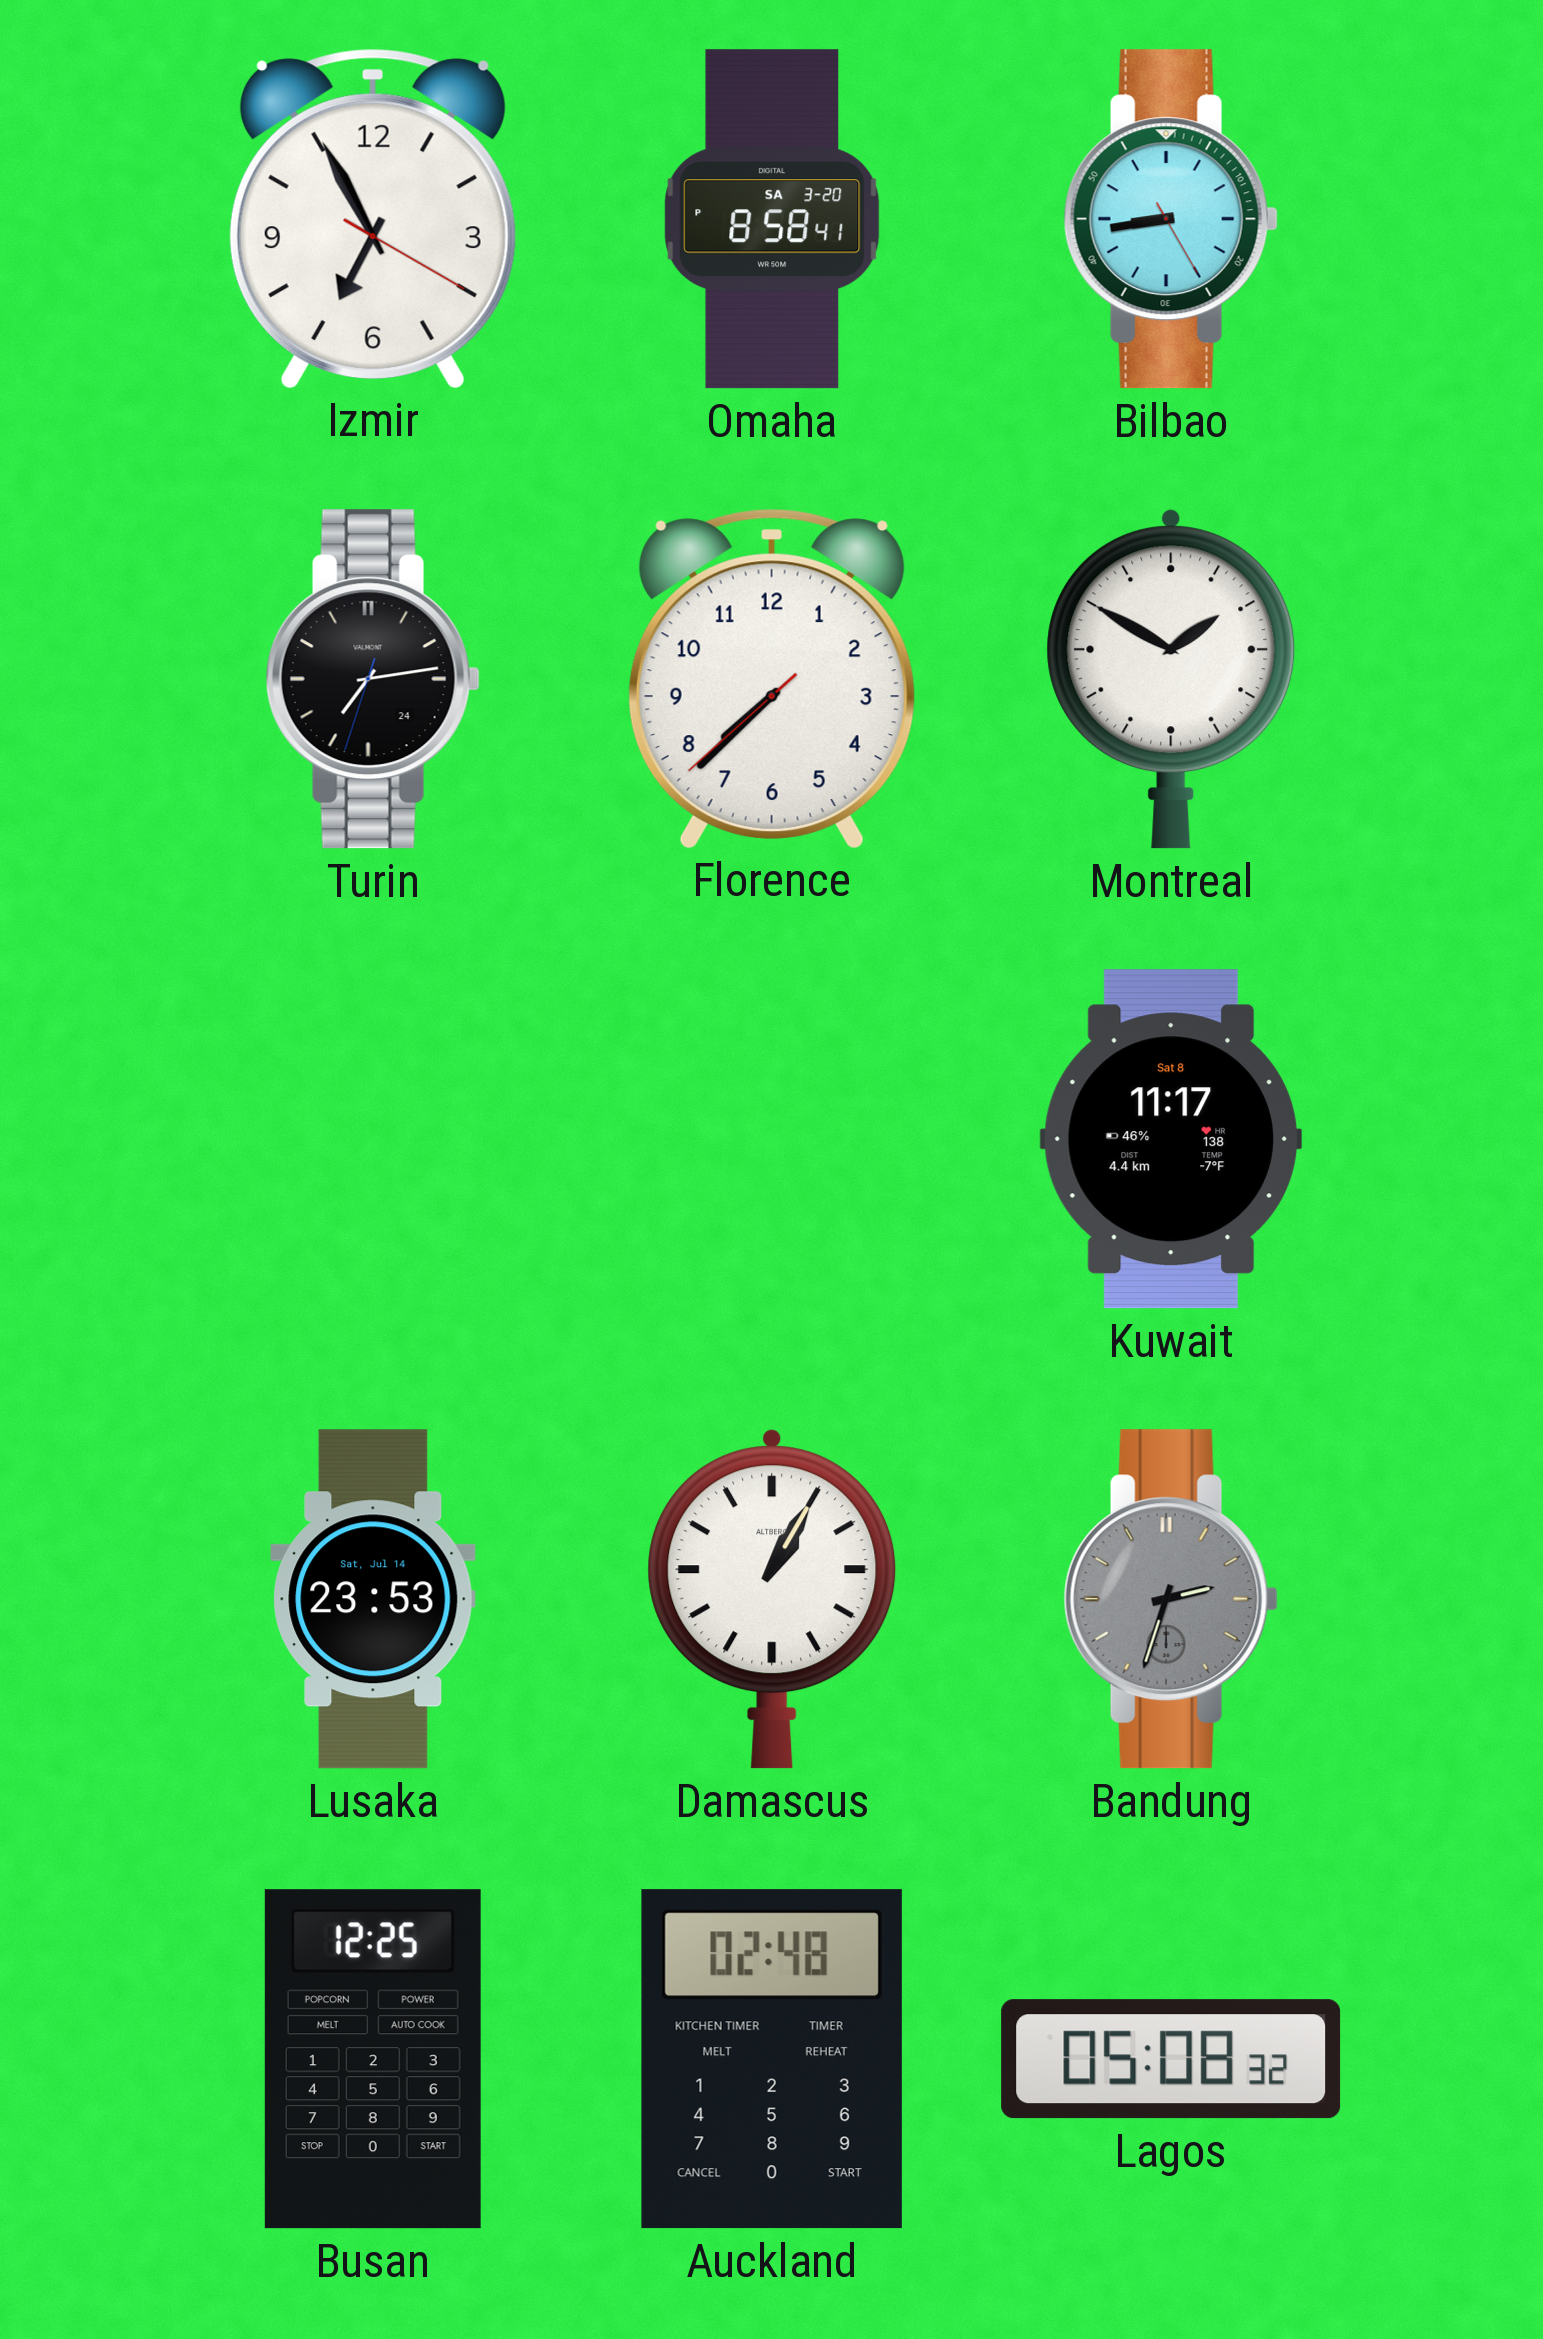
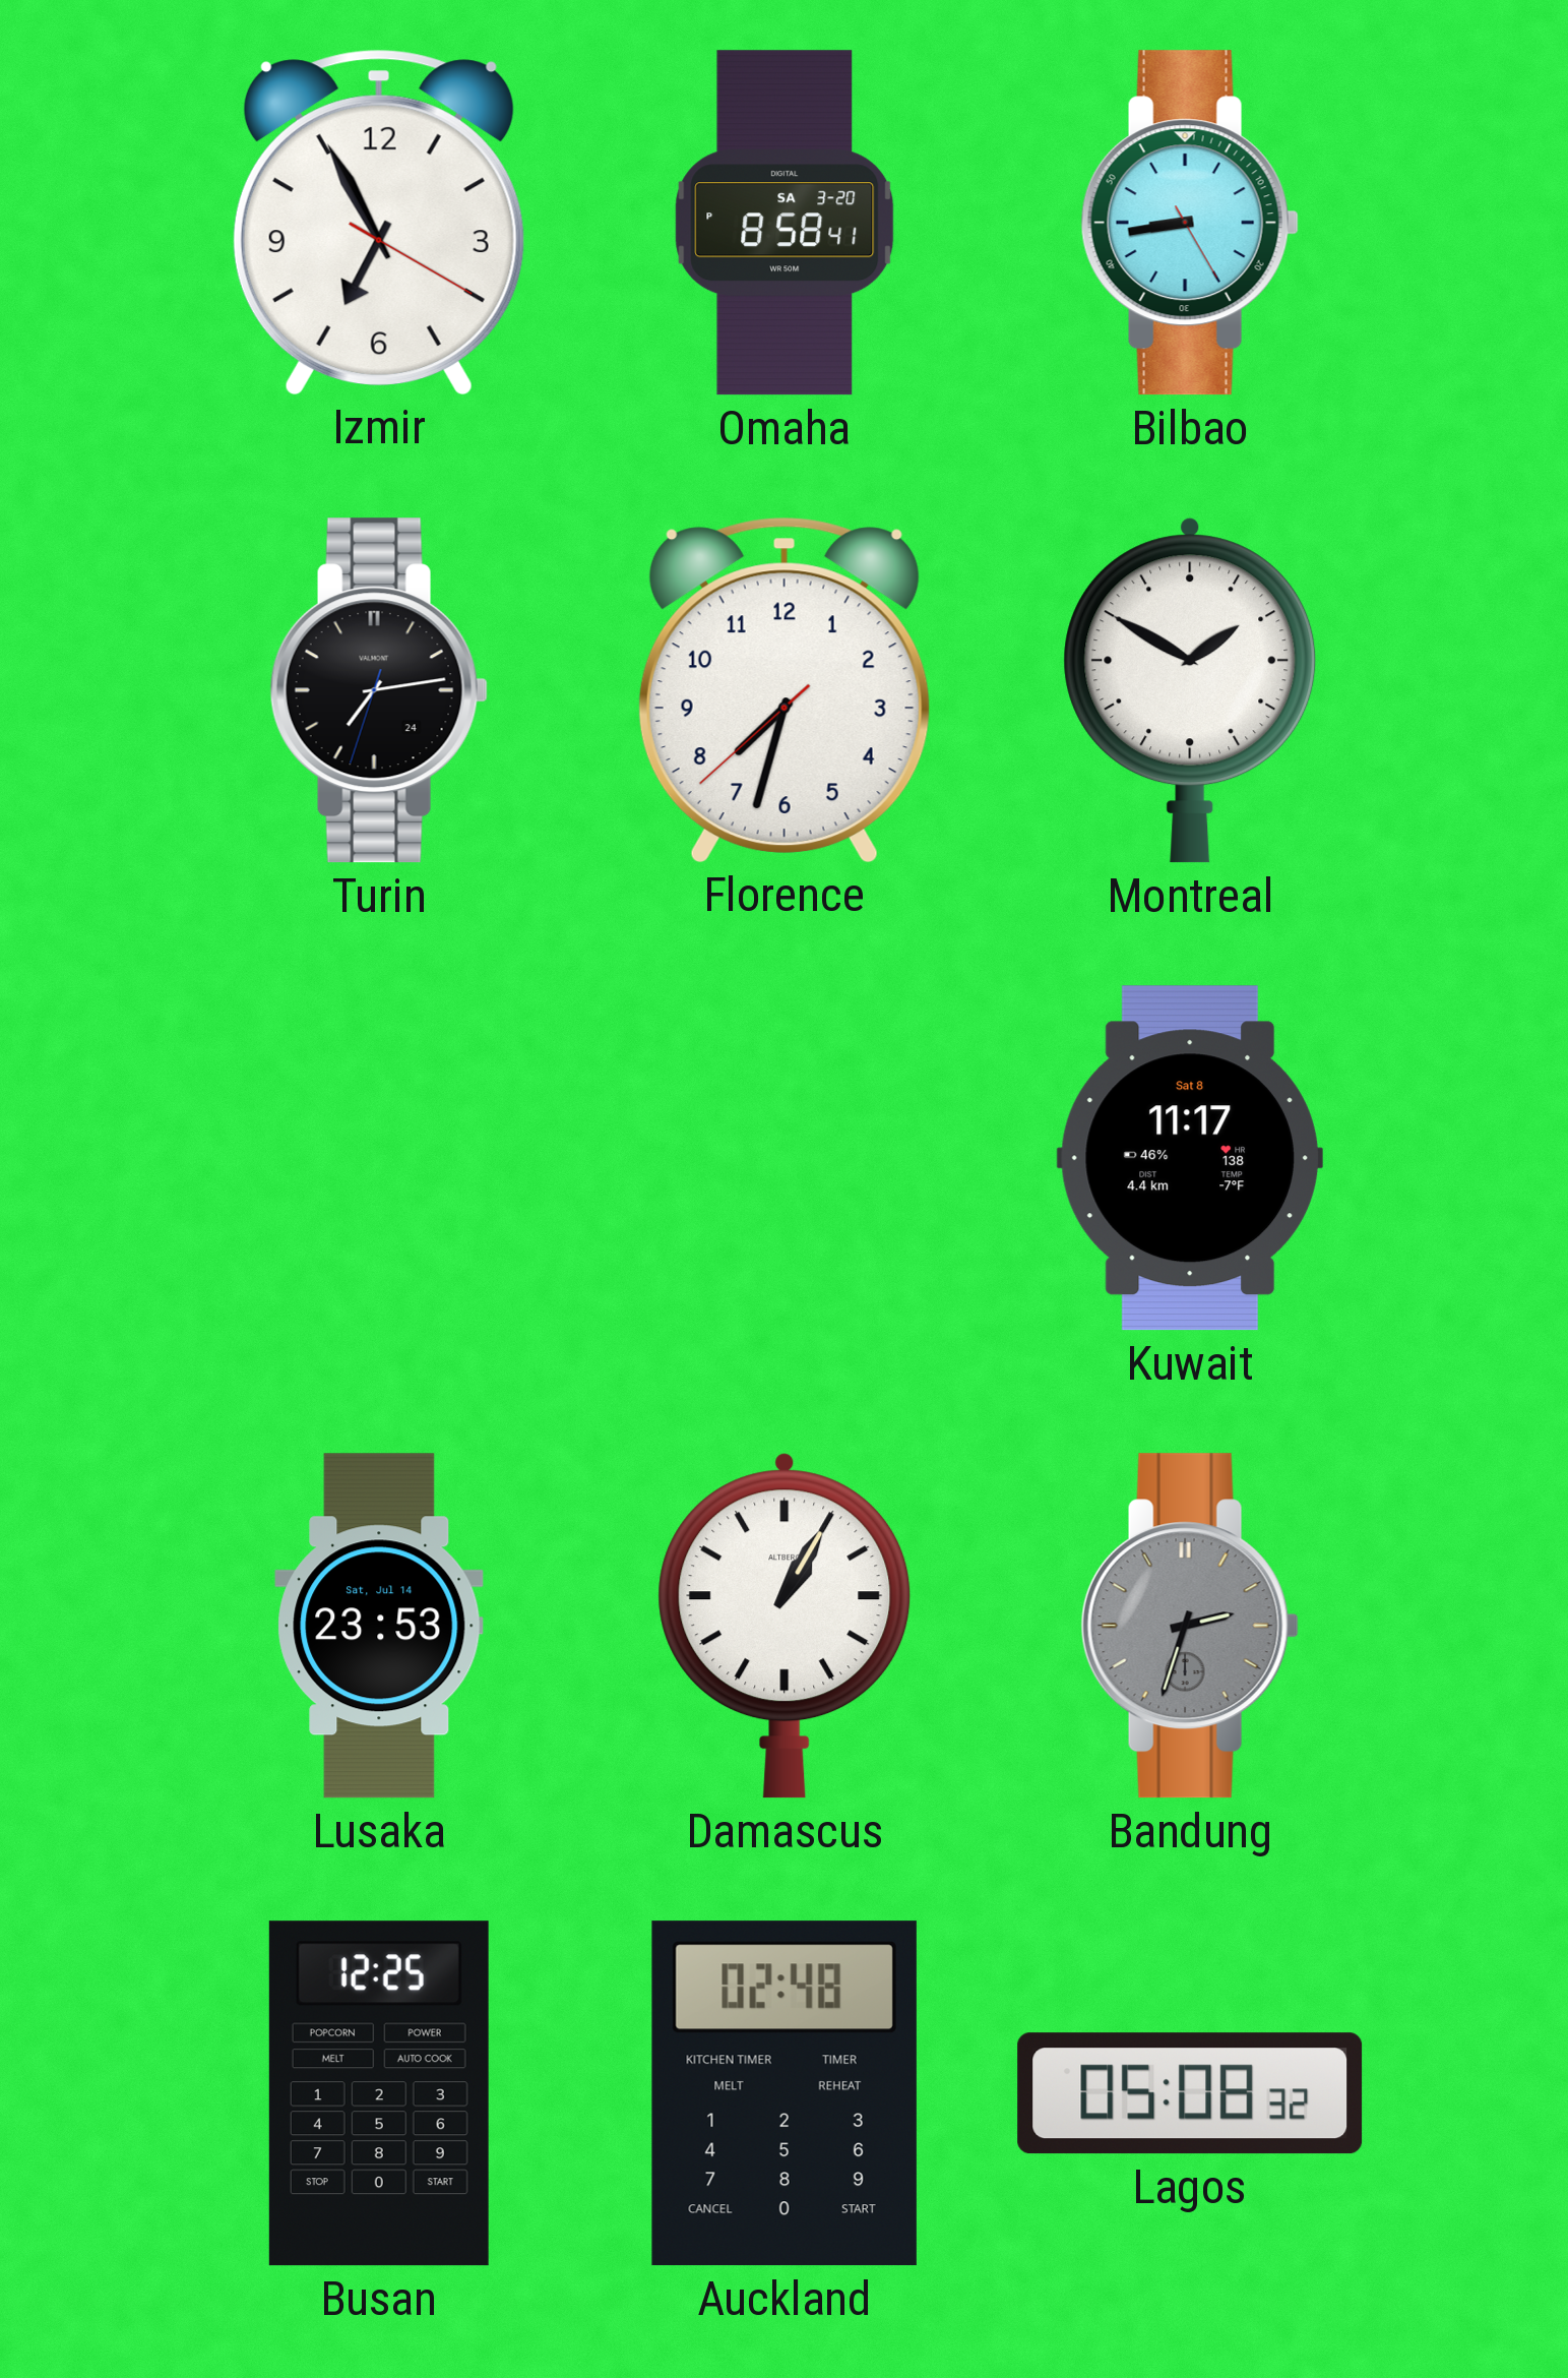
Florence: 7:37 -> 7:32
